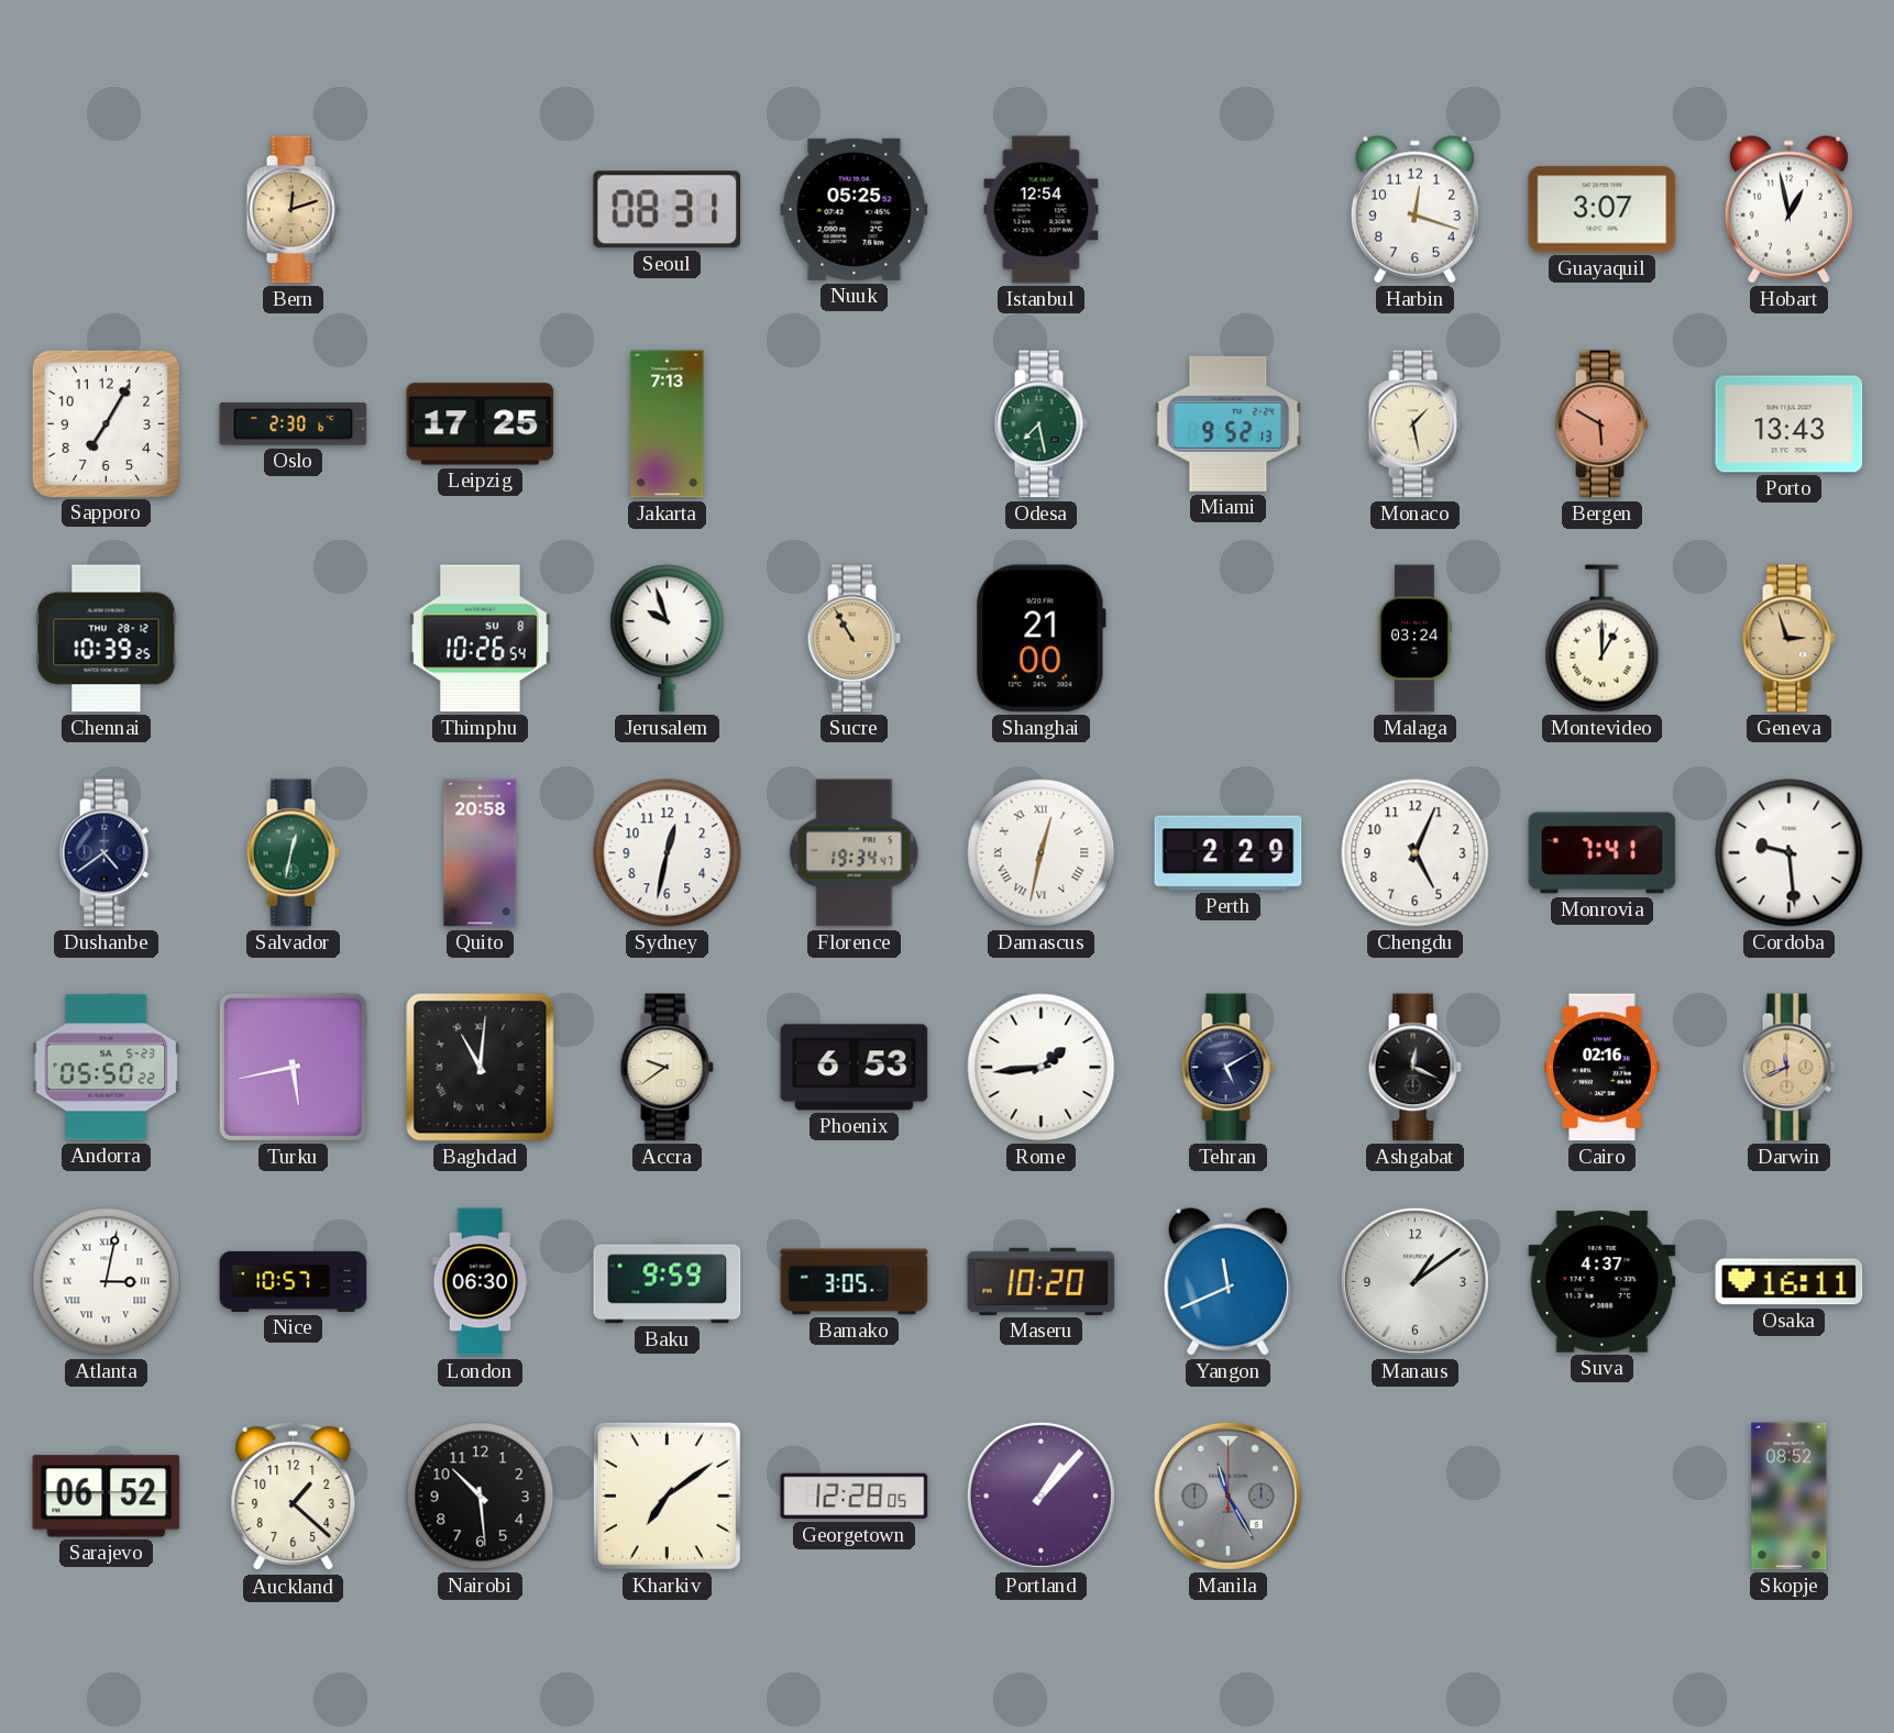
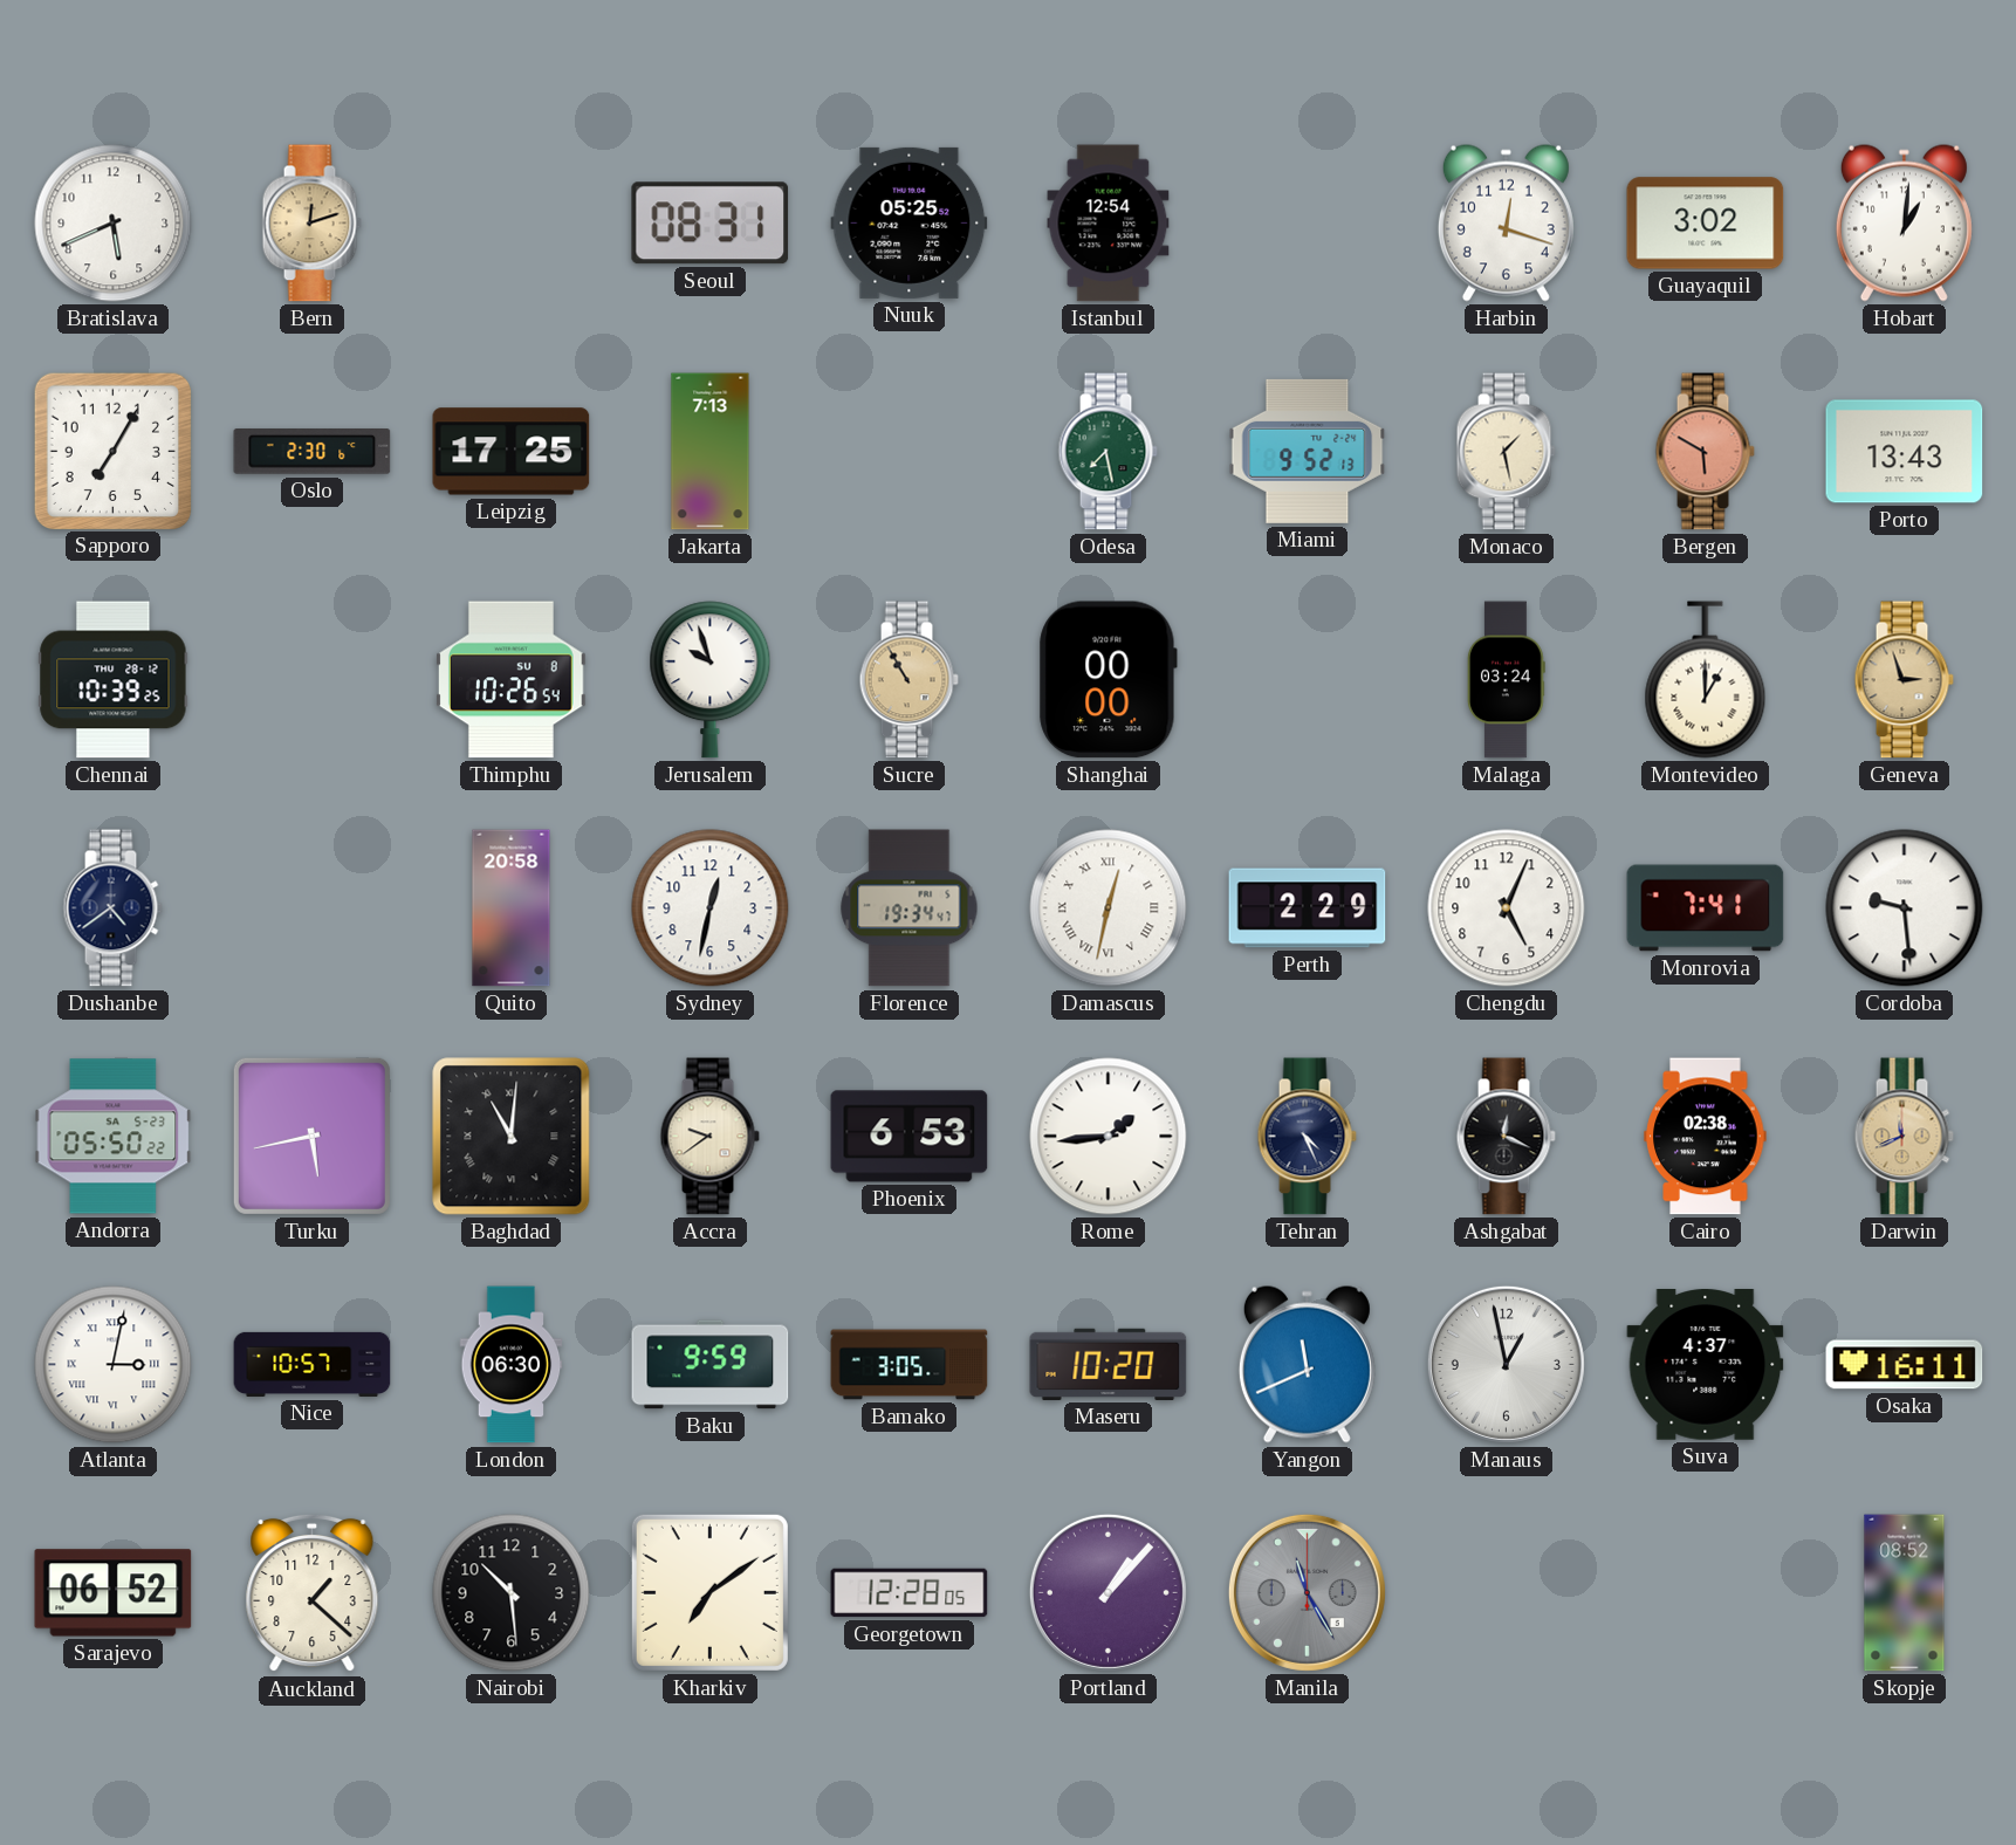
Bratislava: none -> 5:41
Guayaquil: 3:07 -> 3:02
Hobart: 12:58 -> 1:01
Shanghai: 21:00 -> 00:00
Salvador: 12:32 -> none
Tehran: 5:10 -> 4:26
Cairo: 02:16 -> 02:38
Manaus: 1:09 -> 12:58
